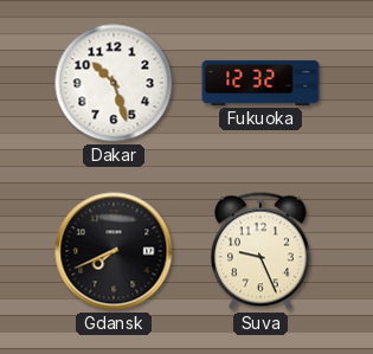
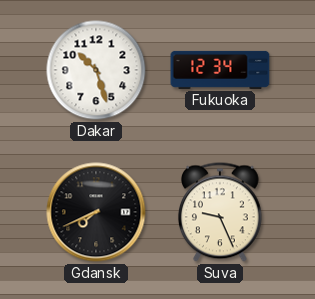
Fukuoka: 12:32 -> 12:34
